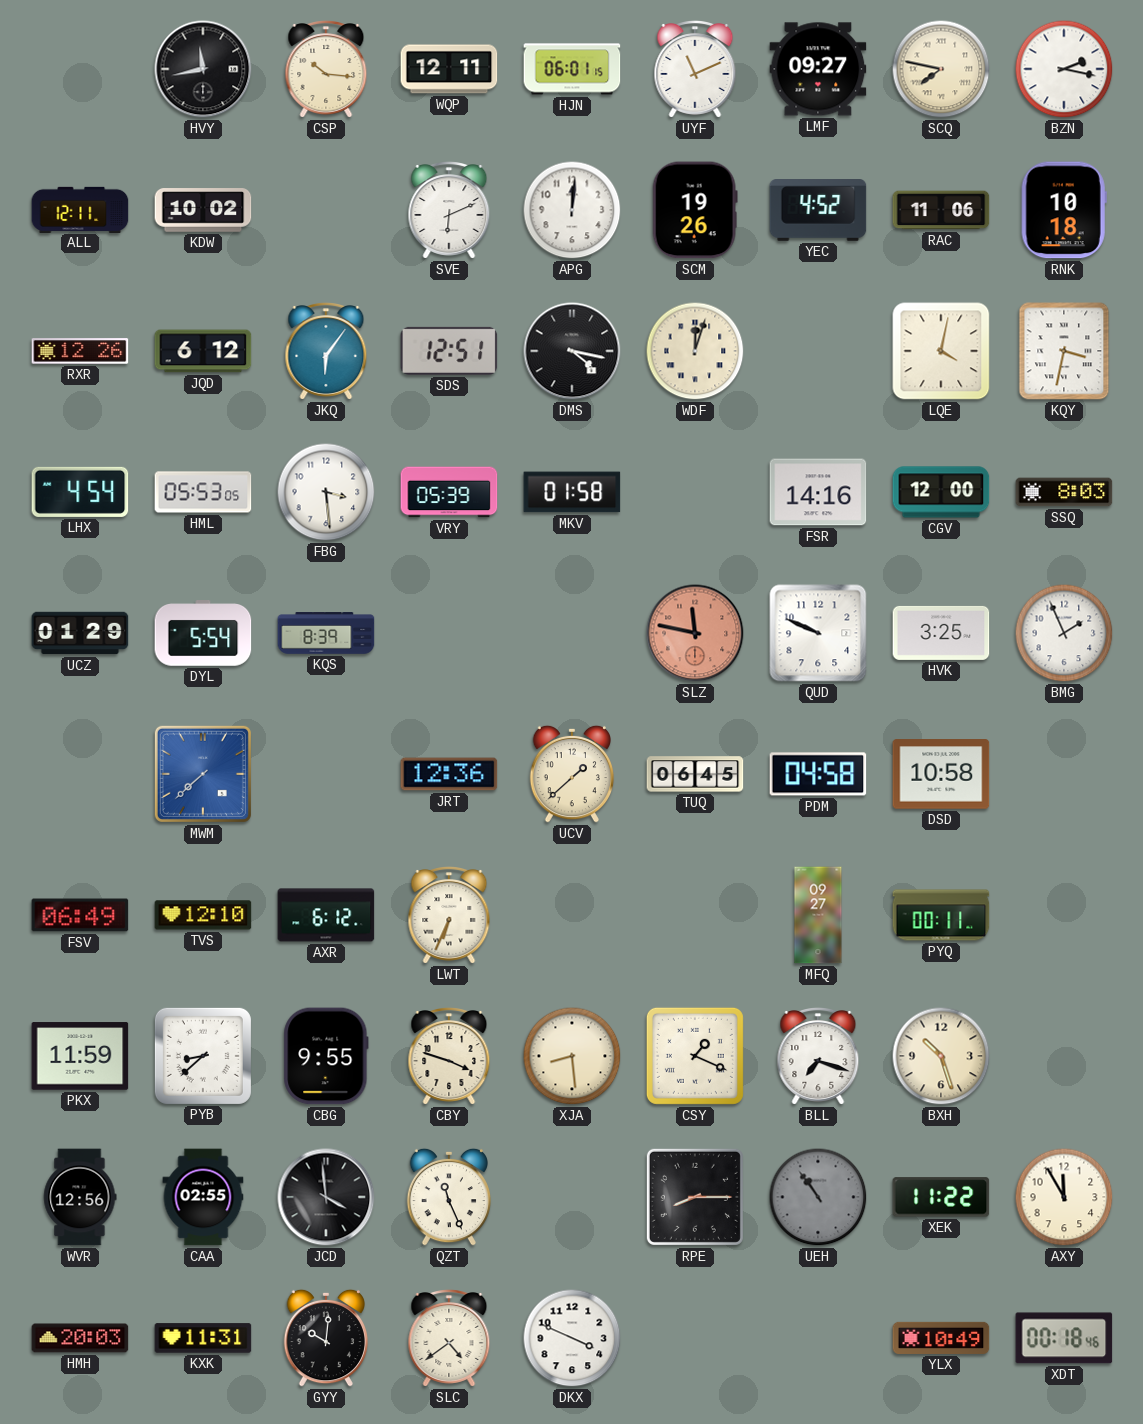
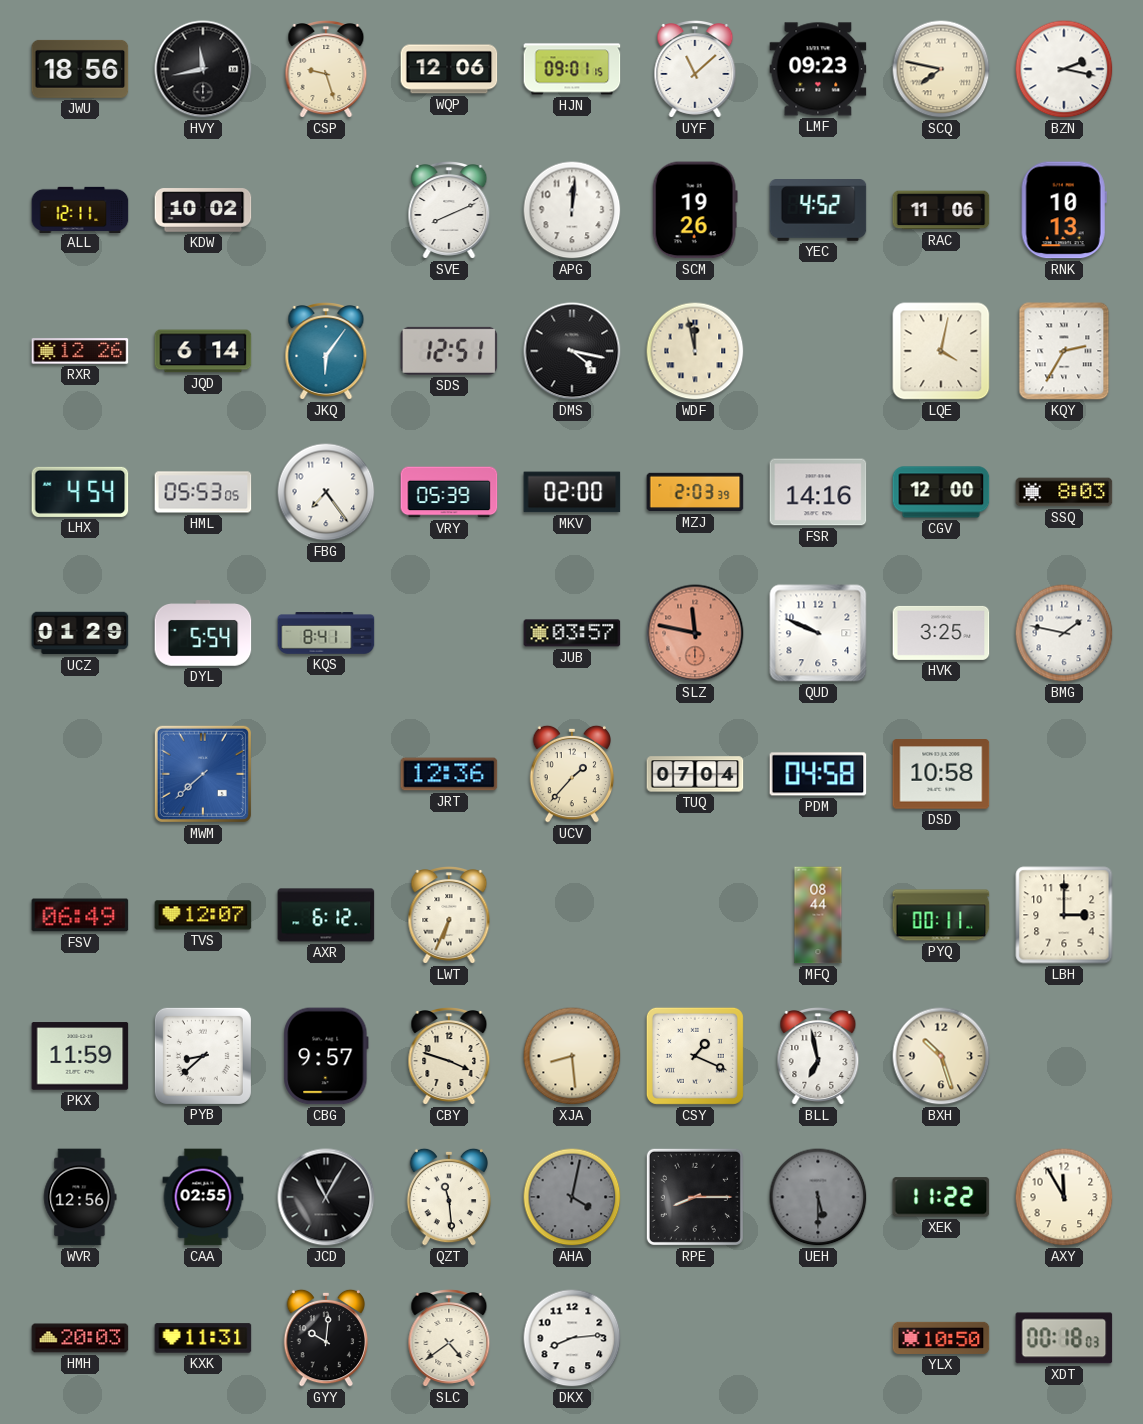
JWU: none -> 18:56
CSP: 10:16 -> 9:27
WQP: 12:11 -> 12:06
HJN: 06:01 -> 09:01
UYF: 11:11 -> 11:08
LMF: 09:27 -> 09:23
SVE: 6:11 -> 8:11
RNK: 10:18 -> 10:13
JQD: 6:12 -> 6:14
WDF: 12:03 -> 11:58
KQY: 3:32 -> 2:35
FBG: 3:29 -> 7:24
MKV: 01:58 -> 02:00
MZJ: none -> 2:03
KQS: 8:39 -> 8:41
JUB: none -> 03:57
BMG: 1:56 -> 1:47
UCV: 1:38 -> 1:37
TUQ: 06:45 -> 07:04
TVS: 12:10 -> 12:07
MFQ: 09:27 -> 08:44
LBH: none -> 3:00
CBG: 9:55 -> 9:57
BLL: 7:18 -> 6:58
JCD: 3:59 -> 11:05
QZT: 11:26 -> 11:29
AHA: none -> 4:02
UEH: 10:54 -> 5:30
DKX: 3:49 -> 8:14
YLX: 10:49 -> 10:50
XDT: 00:18:46 -> 00:18:03
